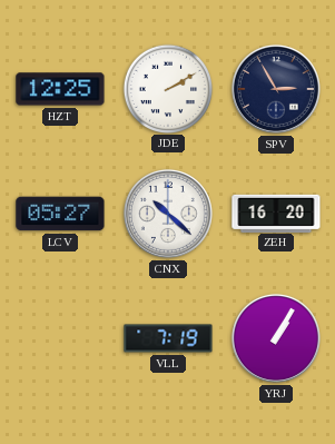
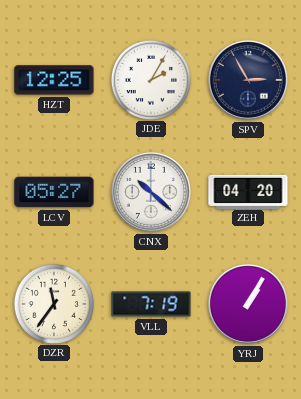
JDE: 2:10 -> 2:05
ZEH: 16:20 -> 04:20
DZR: none -> 11:36
